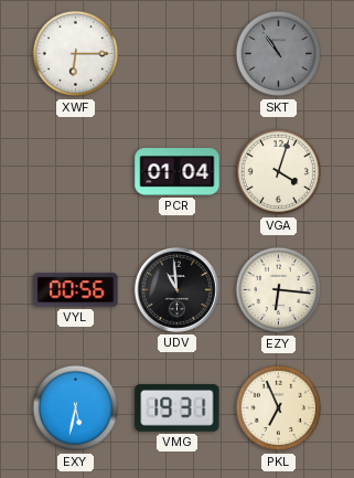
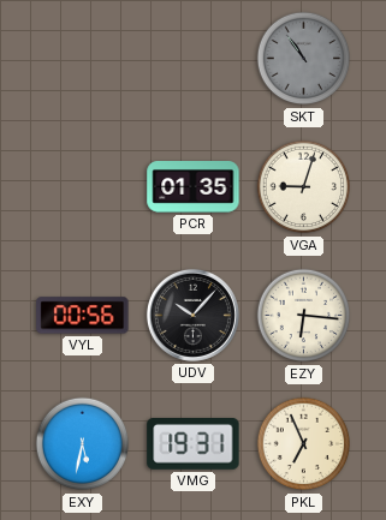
XWF: 6:15 -> none
PCR: 01:04 -> 01:35
VGA: 4:03 -> 9:03
UDV: 10:59 -> 10:07
